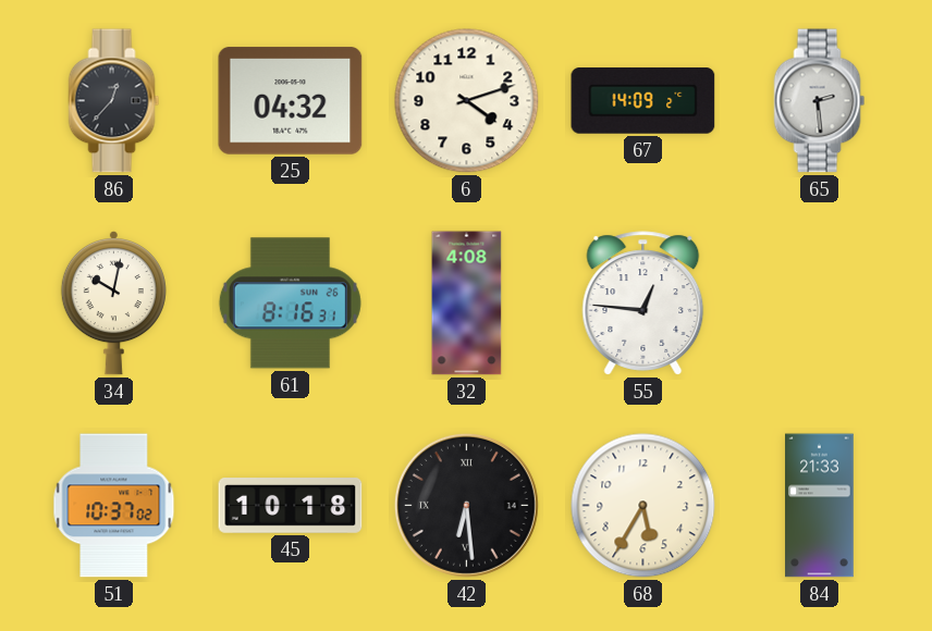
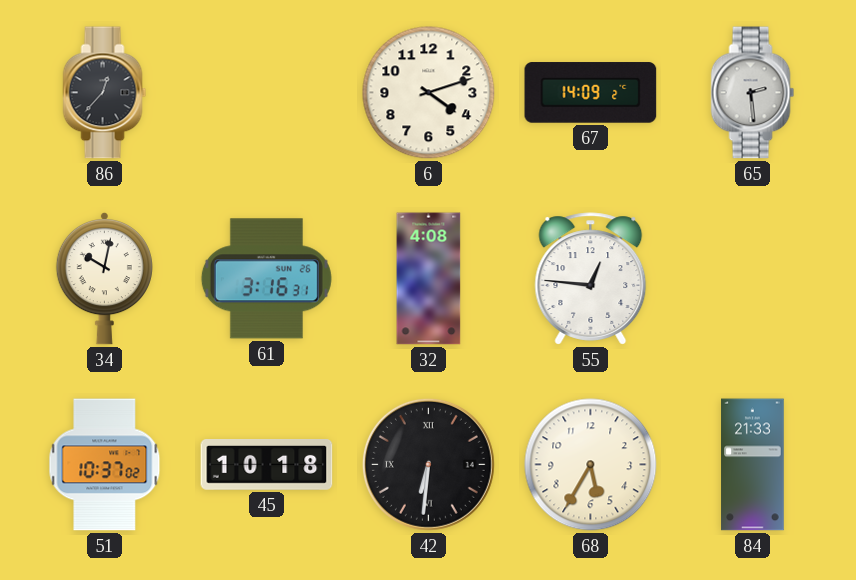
25: 04:32 -> none
61: 8:16 -> 3:16
42: 6:29 -> 6:31
